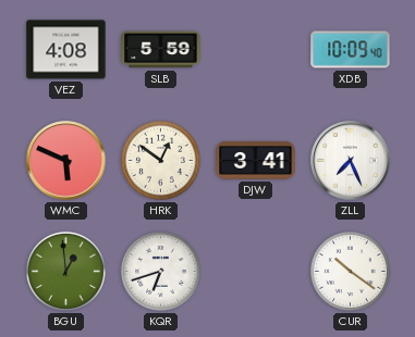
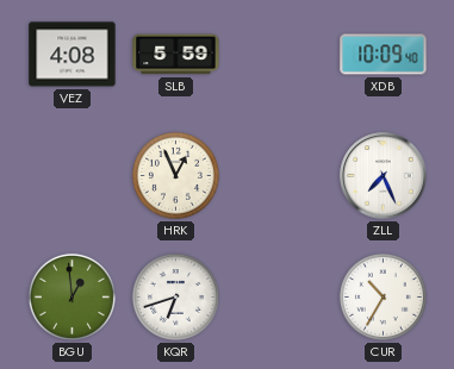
WMC: 5:49 -> none
HRK: 12:51 -> 12:56
DJW: 3:41 -> none
CUR: 10:21 -> 10:35
